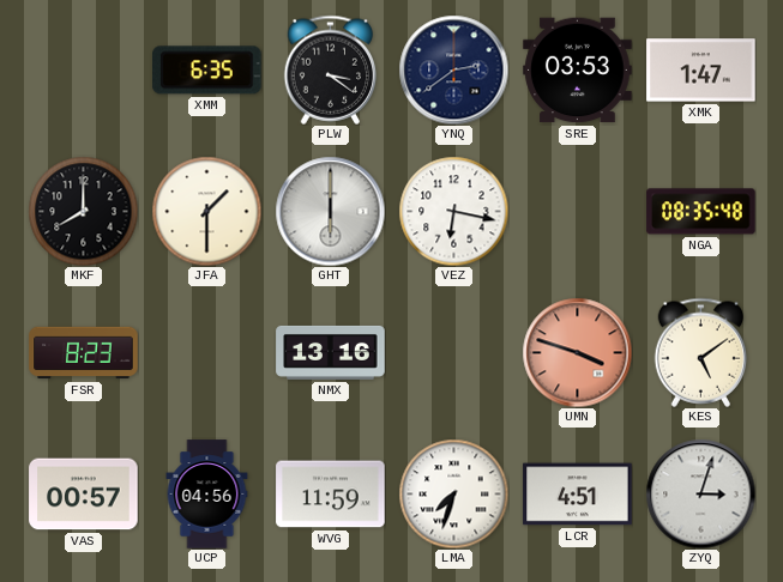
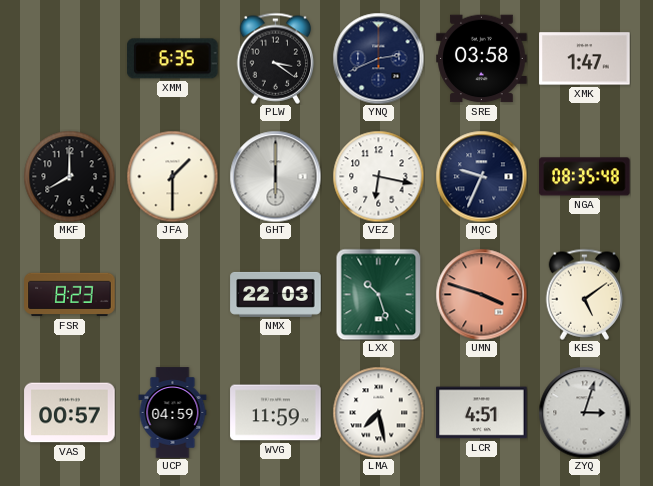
YNQ: 2:39 -> 2:41
SRE: 03:53 -> 03:58
MQC: none -> 9:34
NMX: 13:16 -> 22:03
LXX: none -> 10:27
UCP: 04:56 -> 04:59
LMA: 7:33 -> 7:28
